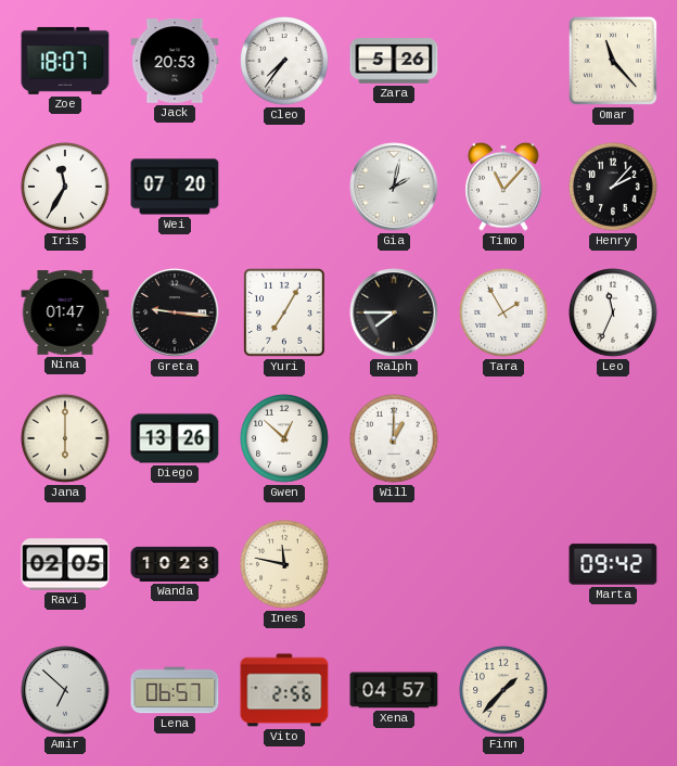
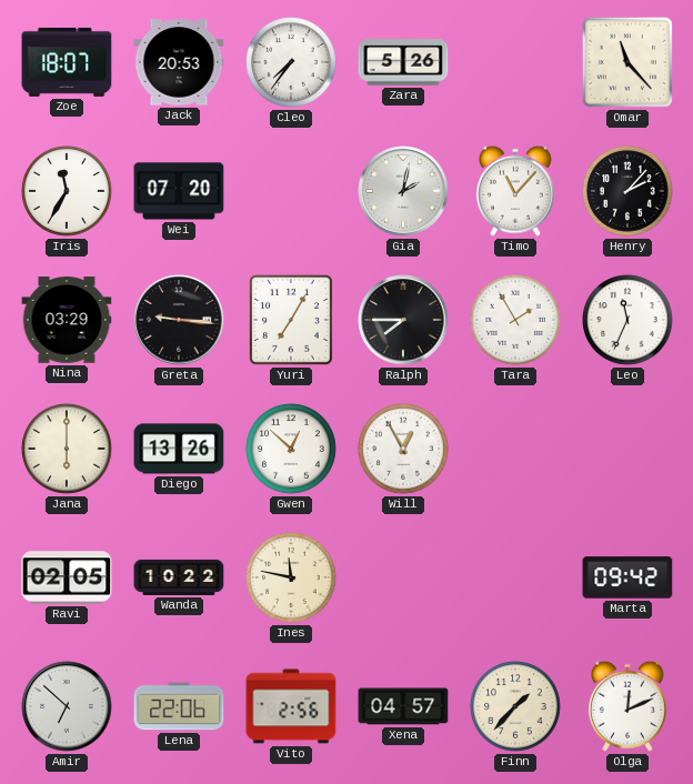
Nina: 01:47 -> 03:29
Will: 1:00 -> 12:55
Wanda: 10:23 -> 10:22
Lena: 06:57 -> 22:06
Olga: none -> 12:11
